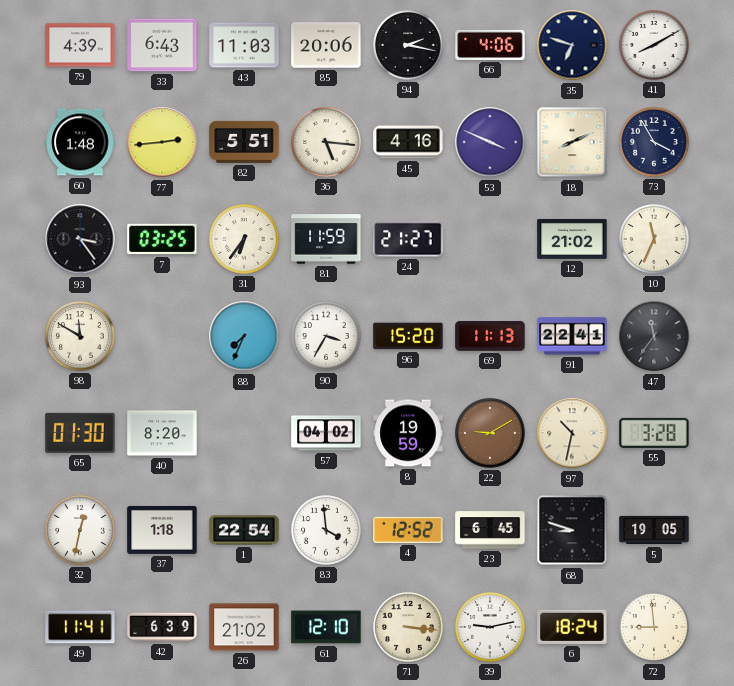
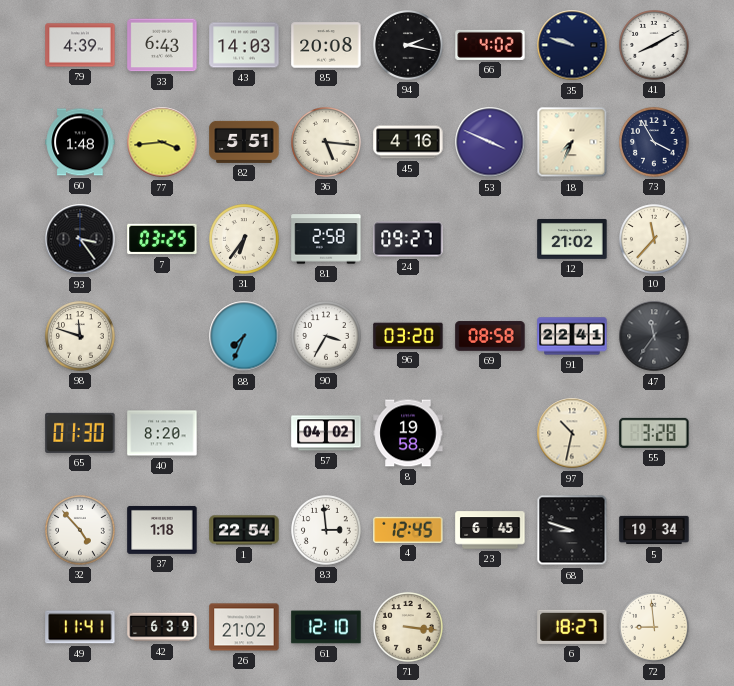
43: 11:03 -> 14:03
85: 20:06 -> 20:08
66: 4:06 -> 4:02
35: 6:48 -> 9:48
77: 2:44 -> 3:44
18: 8:11 -> 7:34
81: 11:59 -> 2:58
24: 21:27 -> 09:27
10: 11:34 -> 11:37
98: 11:50 -> 11:48
96: 15:20 -> 03:20
69: 11:13 -> 08:58
8: 19:59 -> 19:58
22: 9:10 -> none
32: 12:32 -> 4:53
83: 3:59 -> 2:59
4: 12:52 -> 12:45
5: 19:05 -> 19:34
39: 9:13 -> none
6: 18:24 -> 18:27
